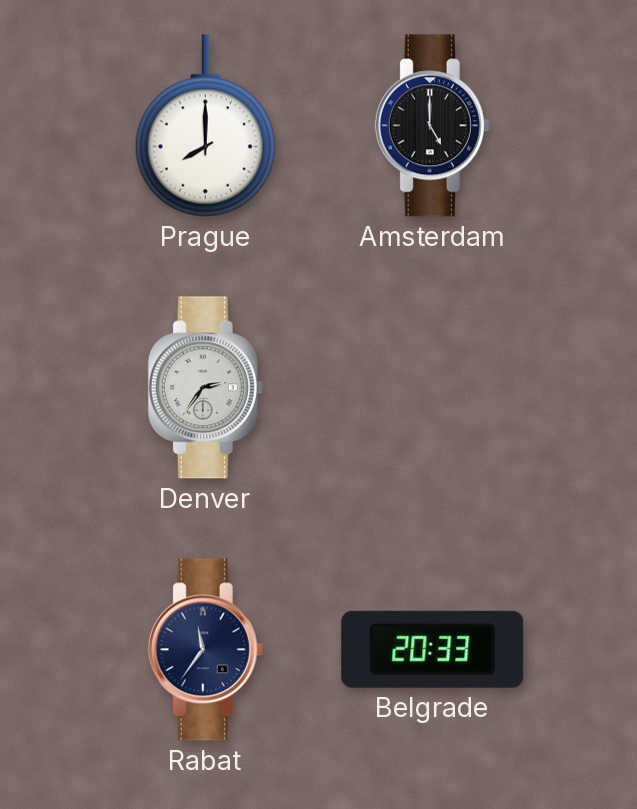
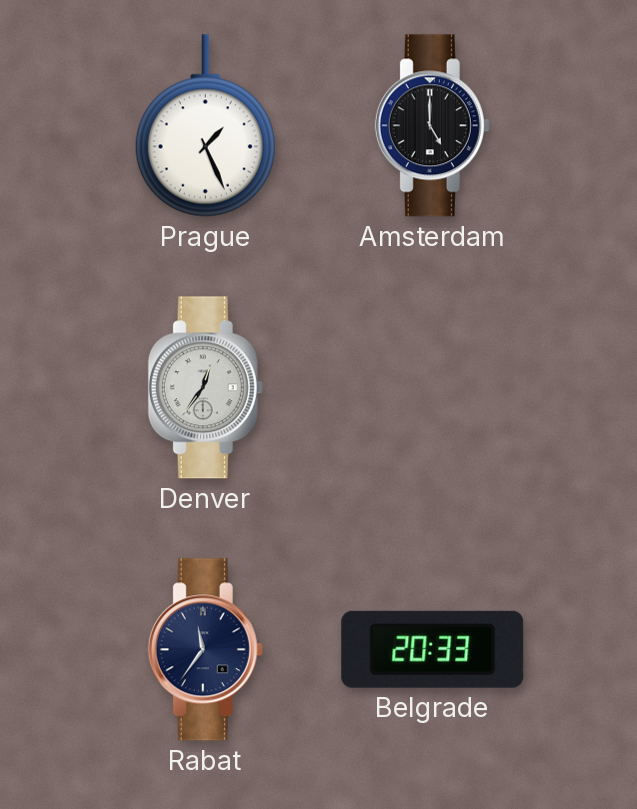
Prague: 8:00 -> 1:26
Denver: 2:36 -> 12:36
